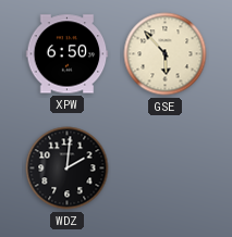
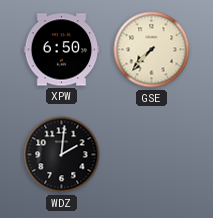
GSE: 5:53 -> 7:37
